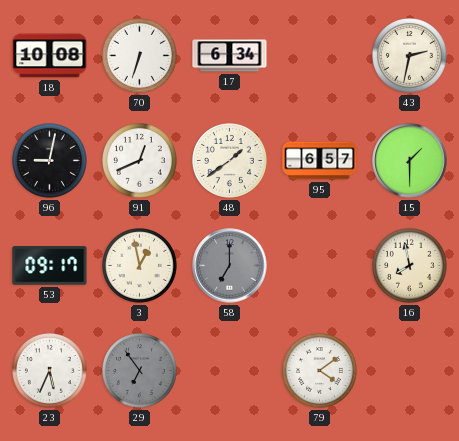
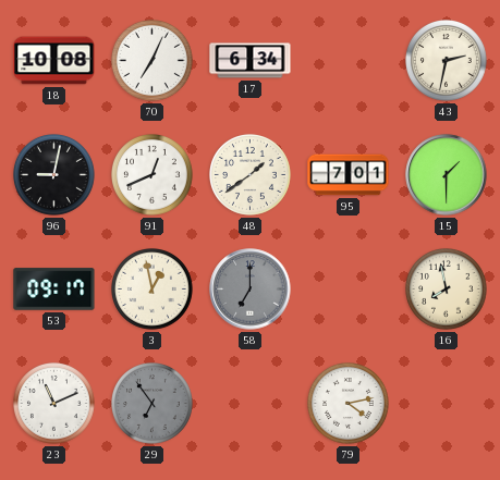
70: 6:33 -> 7:04
95: 6:57 -> 7:01
23: 5:34 -> 11:11
79: 4:09 -> 4:13
